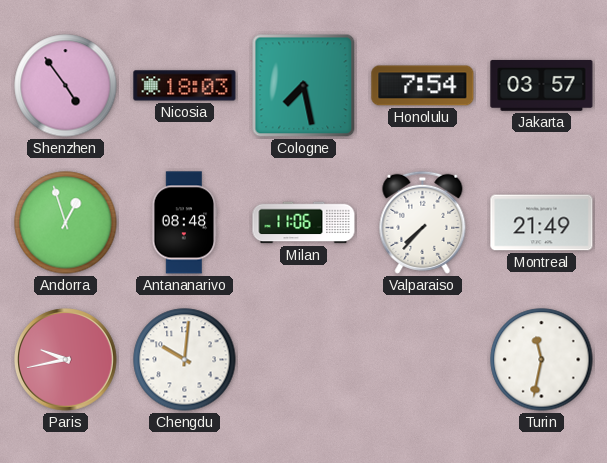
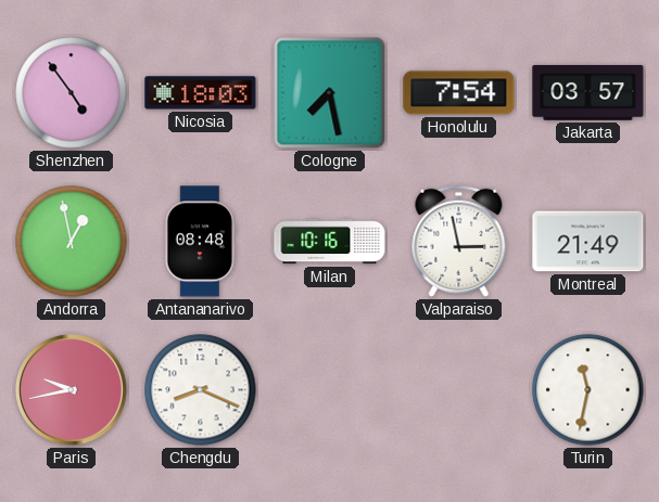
Andorra: 12:57 -> 12:58
Milan: 11:06 -> 10:16
Valparaiso: 7:37 -> 2:58
Chengdu: 10:01 -> 8:19
